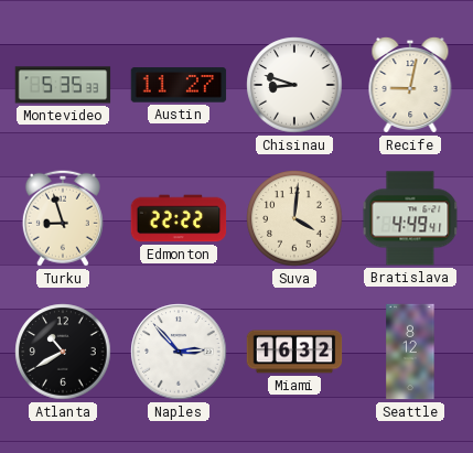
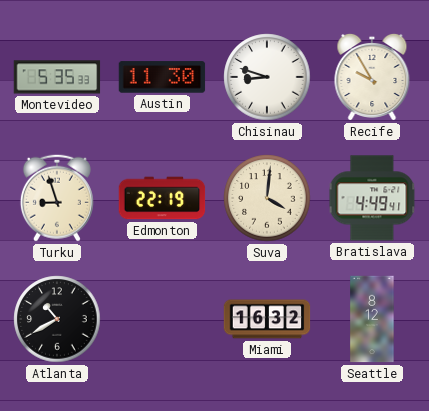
Austin: 11:27 -> 11:30
Recife: 9:02 -> 9:55
Edmonton: 22:22 -> 22:19
Naples: 2:53 -> none
